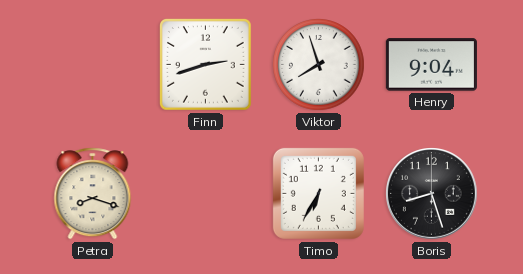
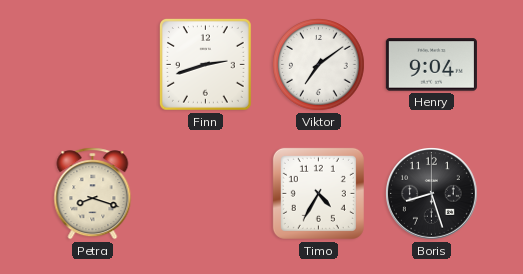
Viktor: 7:57 -> 7:09
Timo: 6:35 -> 4:35
